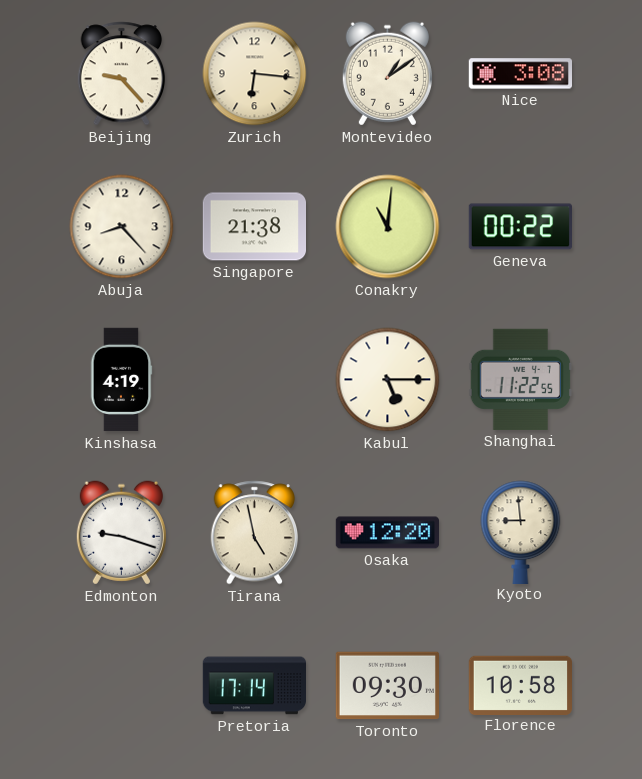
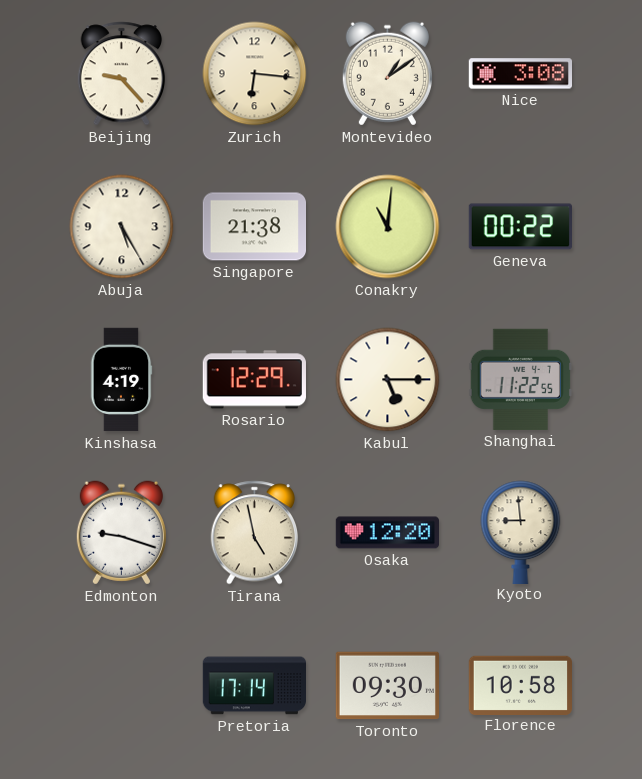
Abuja: 8:23 -> 5:25
Rosario: none -> 12:29
